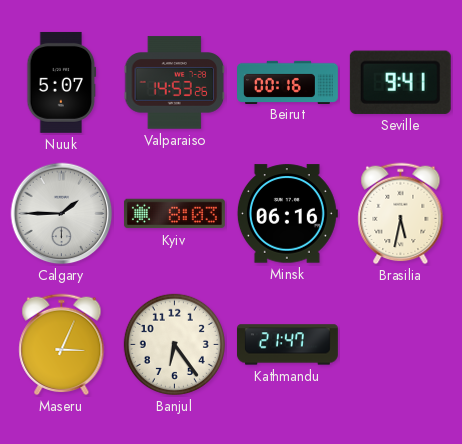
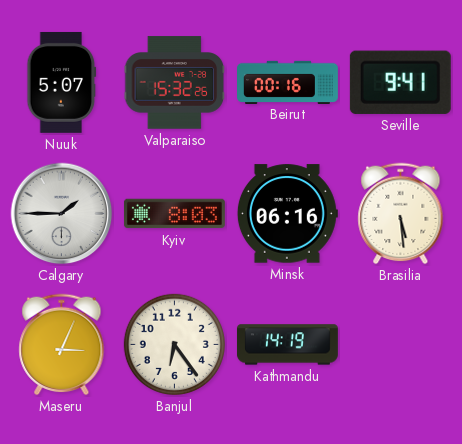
Valparaiso: 14:53 -> 15:32
Brasilia: 5:32 -> 5:29
Kathmandu: 21:47 -> 14:19
